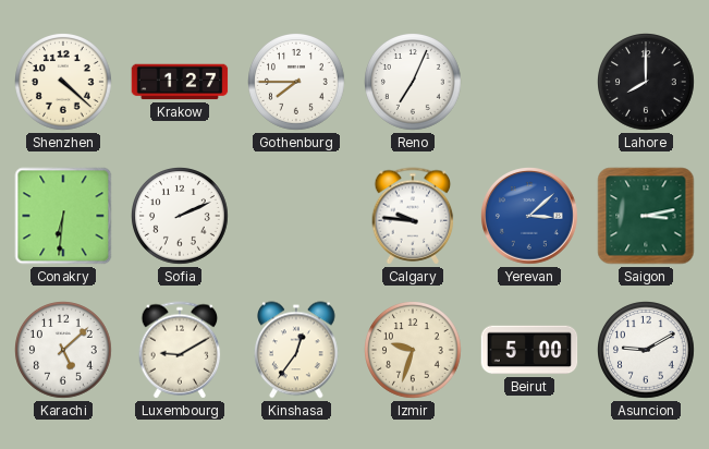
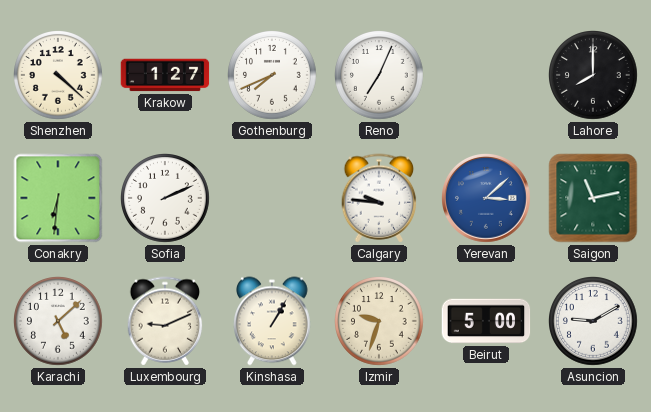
Gothenburg: 7:45 -> 7:41
Saigon: 3:13 -> 11:13
Luxembourg: 9:10 -> 9:11
Kinshasa: 12:36 -> 1:05
